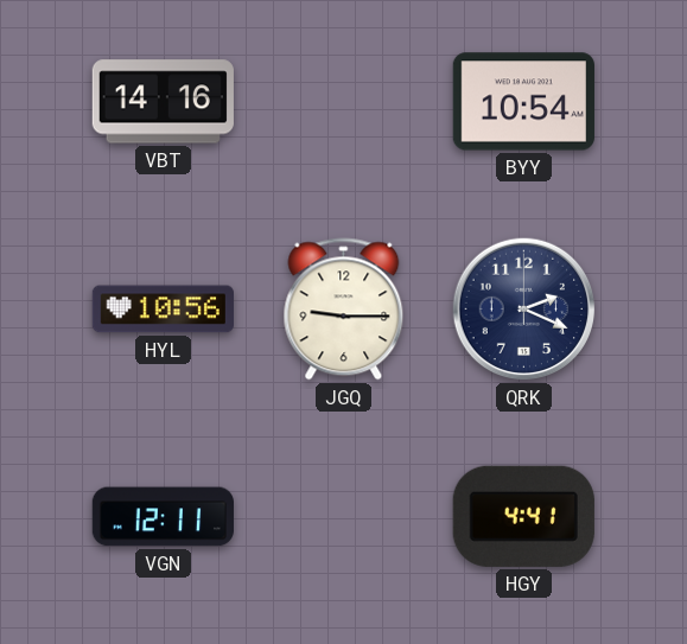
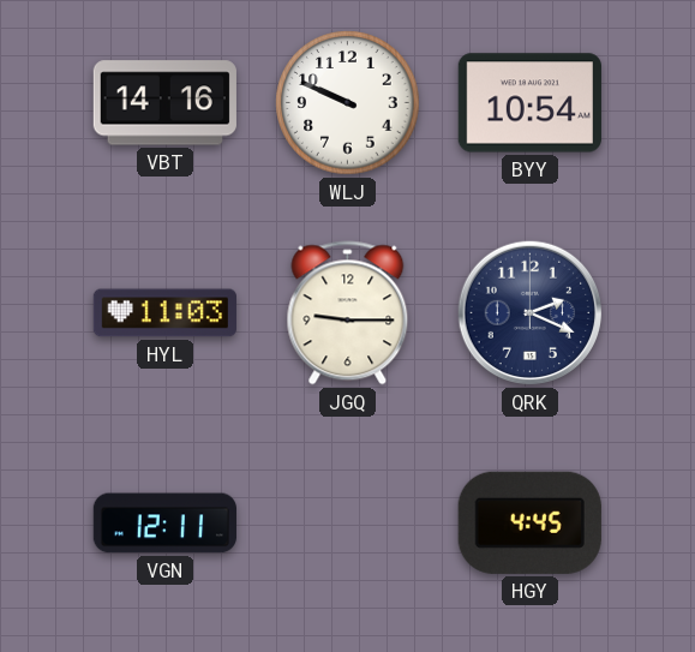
WLJ: none -> 9:49
HYL: 10:56 -> 11:03
HGY: 4:41 -> 4:45
